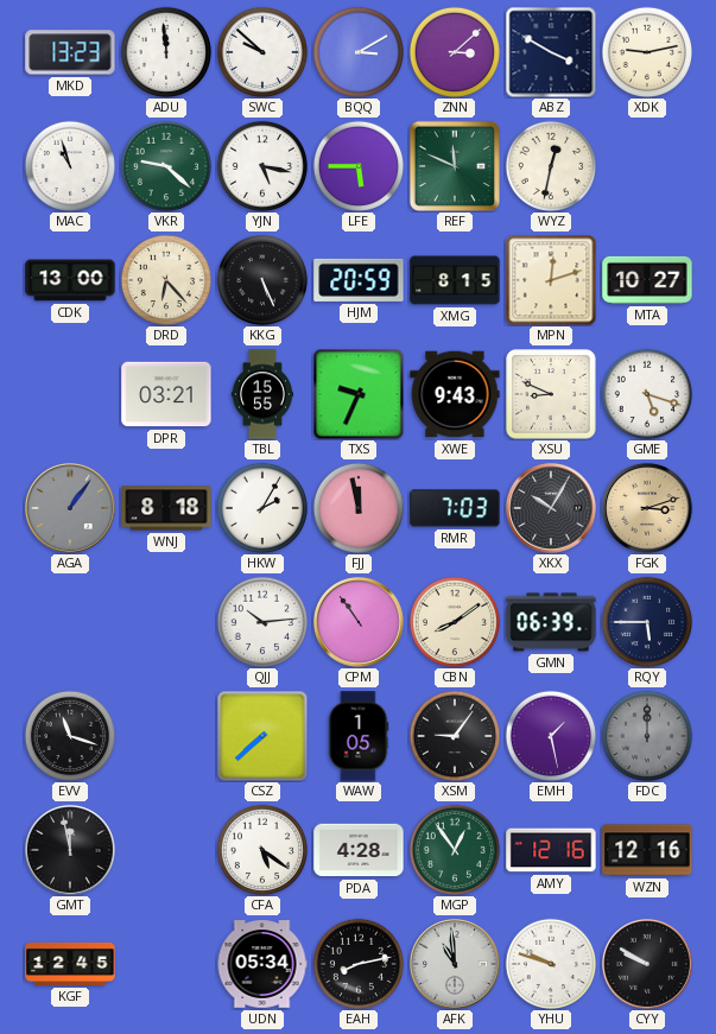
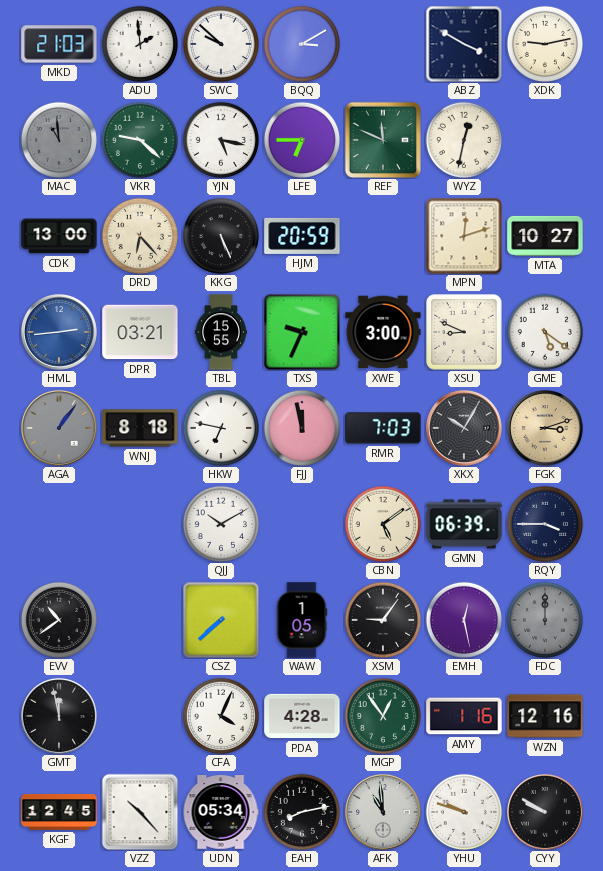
MKD: 13:23 -> 21:03
ADU: 11:59 -> 1:59
ZNN: 3:08 -> none
MAC: 10:57 -> 10:59
MAC dial: white -> grey
LFE: 5:45 -> 6:45
XMG: 8:15 -> none
HML: none -> 2:44
XWE: 9:43 -> 3:00
GME: 5:18 -> 5:21
HKW: 2:05 -> 6:47
QJJ: 10:14 -> 10:10
CPM: 10:54 -> none
CBN: 8:09 -> 5:09
RQY: 5:45 -> 3:45
EVV: 11:18 -> 10:39
EMH: 1:28 -> 12:28
CFA: 5:21 -> 4:04
AMY: 12:16 -> 1:16
VZZ: none -> 10:23
